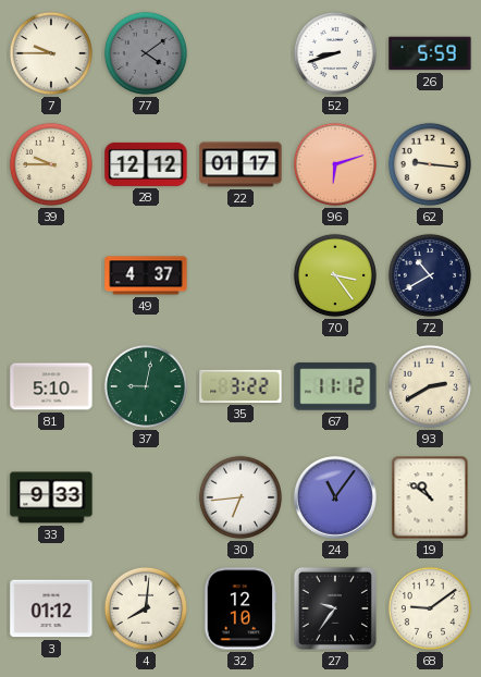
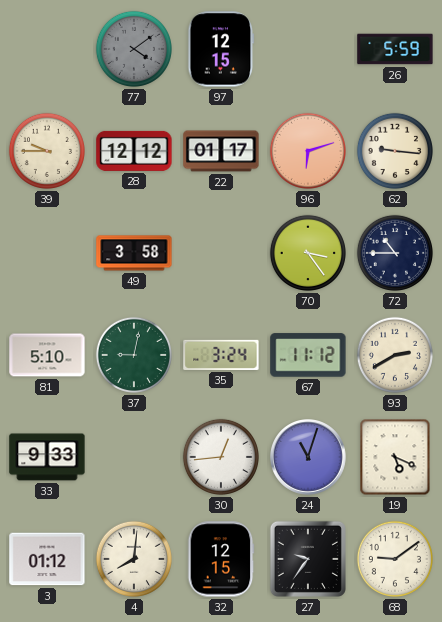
7: 9:45 -> none
97: none -> 12:15
52: 8:42 -> none
49: 4:37 -> 3:58
72: 10:40 -> 10:45
35: 3:22 -> 3:24
30: 6:44 -> 12:44
24: 11:06 -> 11:03
19: 10:51 -> 5:19
32: 12:10 -> 12:15
